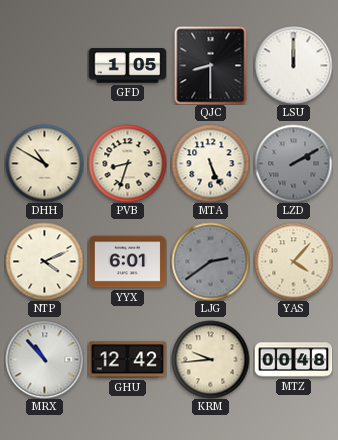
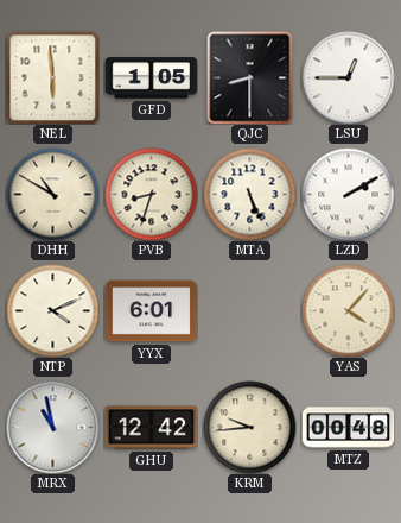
NEL: none -> 5:59
LSU: 12:00 -> 12:45
LZD dial: grey -> white
LJG: 2:39 -> none
MRX: 10:53 -> 10:58
